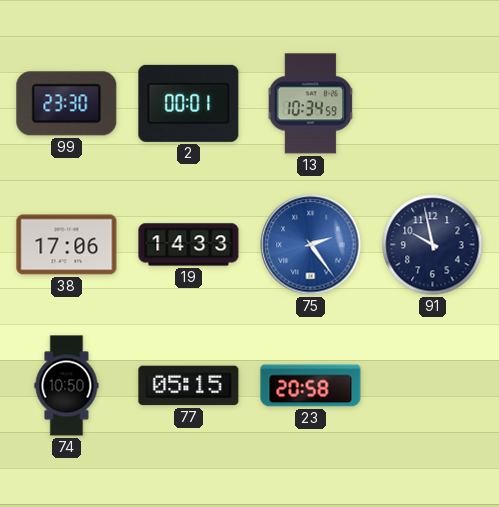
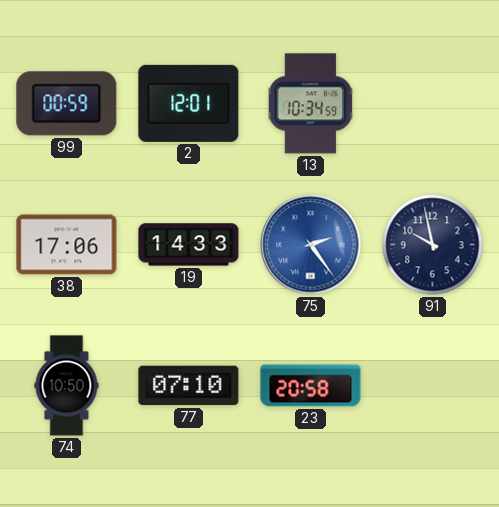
99: 23:30 -> 00:59
2: 00:01 -> 12:01
77: 05:15 -> 07:10
